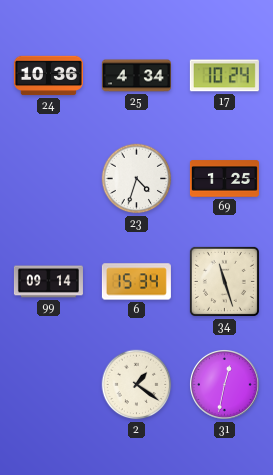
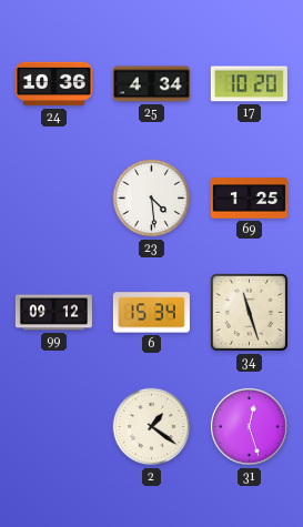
17: 10:24 -> 10:20
23: 4:33 -> 4:29
99: 09:14 -> 09:12
31: 12:32 -> 12:27
